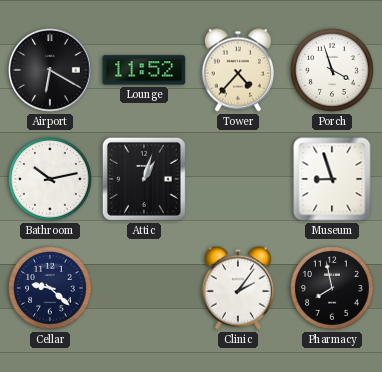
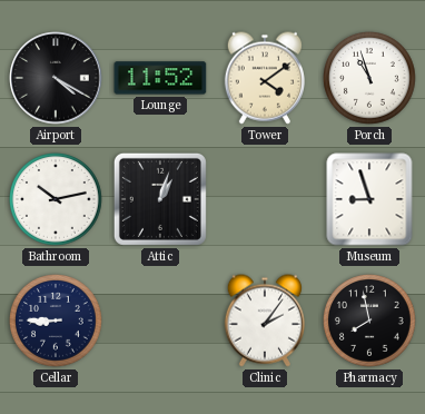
Airport: 6:20 -> 4:20
Tower: 4:37 -> 4:09
Porch: 3:57 -> 10:57
Cellar: 9:22 -> 8:45
